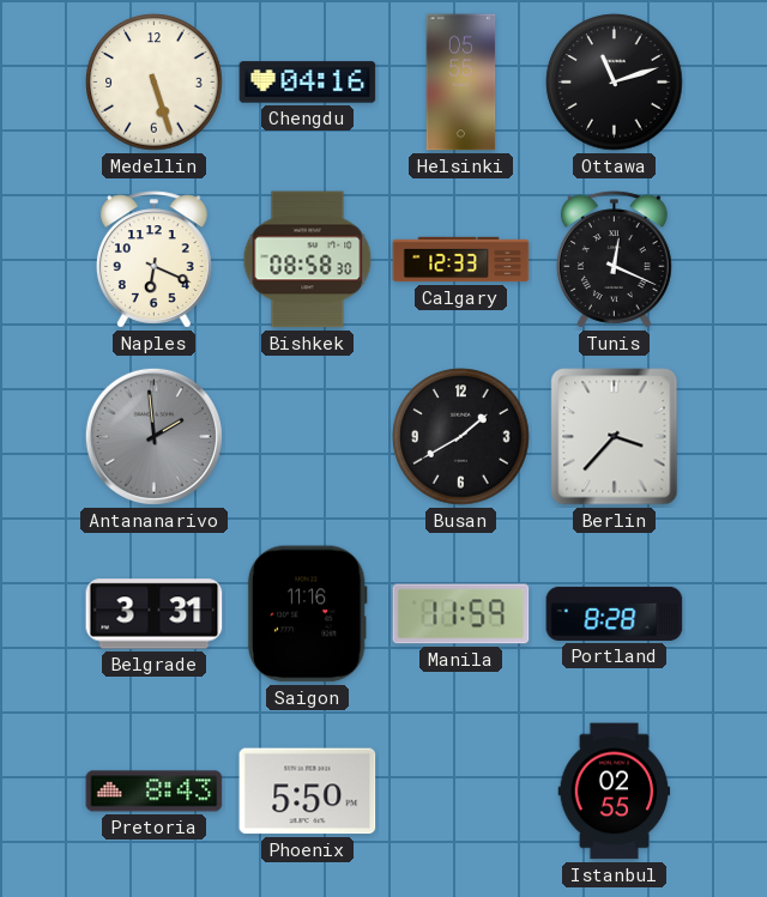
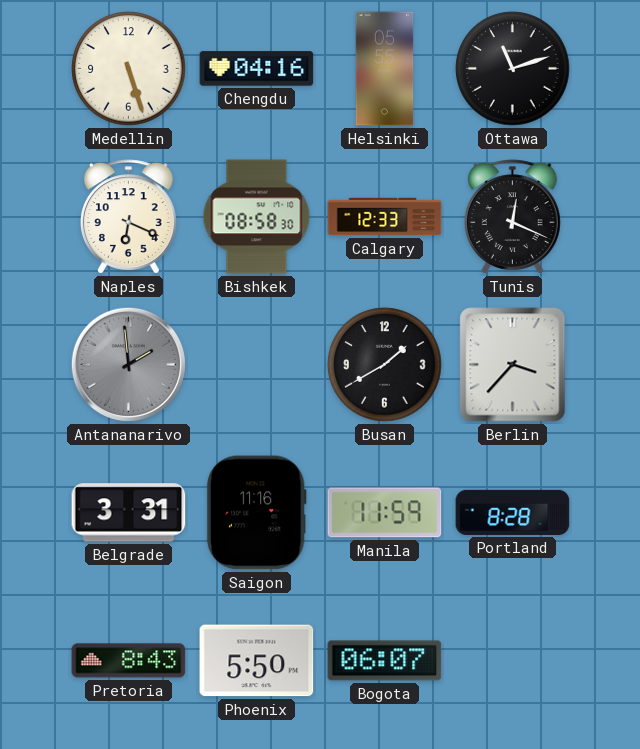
Bogota: none -> 06:07
Istanbul: 02:55 -> none
